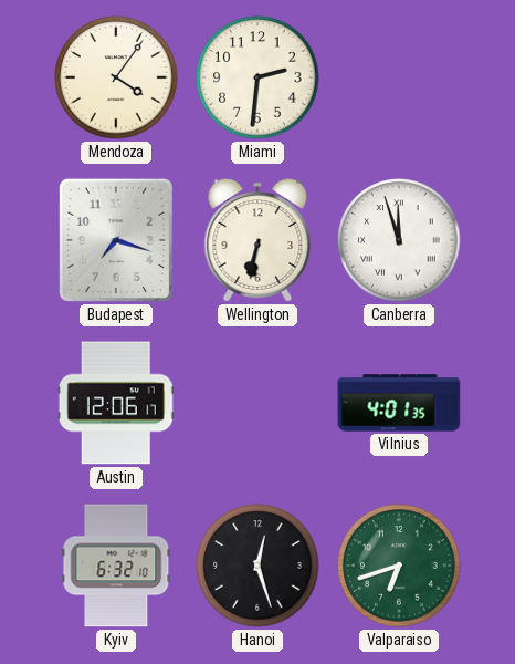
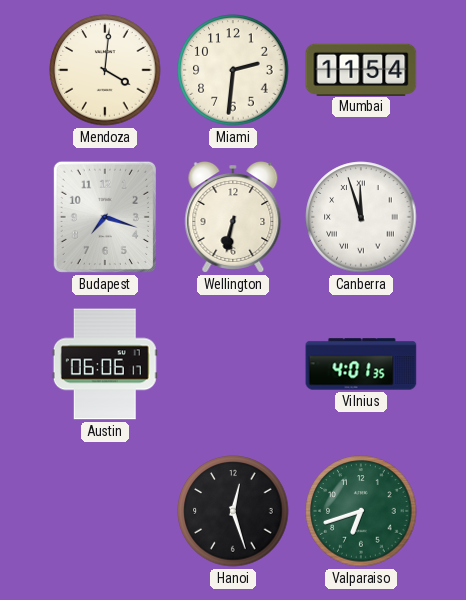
Mendoza: 4:06 -> 4:01
Mumbai: none -> 11:54
Austin: 12:06 -> 06:06
Kyiv: 6:32 -> none
